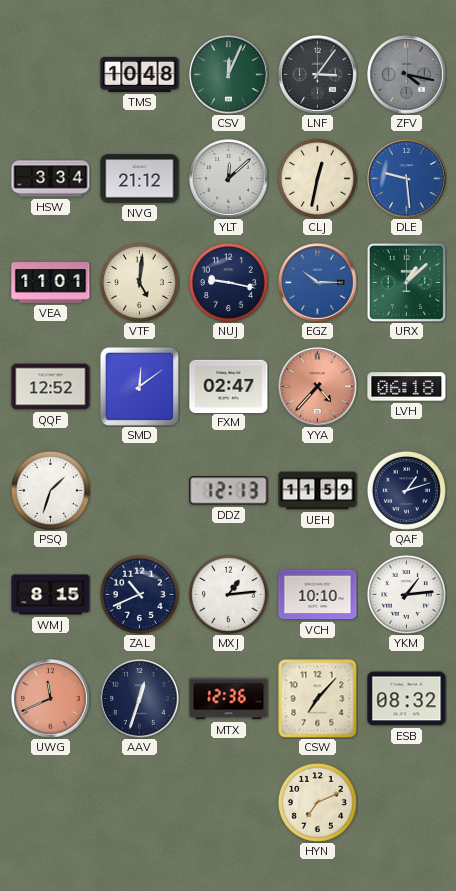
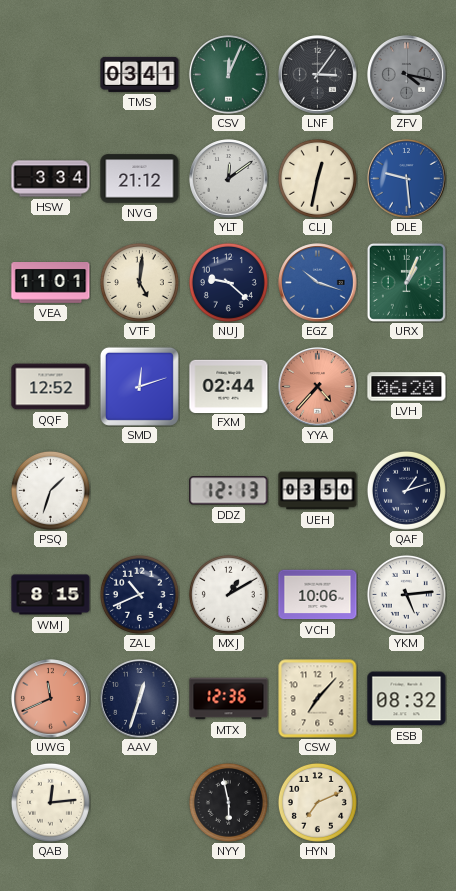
TMS: 10:48 -> 03:41
YLT: 12:08 -> 12:09
NUJ: 9:17 -> 9:22
EGZ: 10:15 -> 10:18
URX: 1:08 -> 1:04
SMD: 12:09 -> 12:12
FXM: 02:47 -> 02:44
LVH: 06:18 -> 06:20
UEH: 11:59 -> 03:50
MXJ: 1:14 -> 1:10
VCH: 10:10 -> 10:06
YKM: 1:14 -> 5:14
QAB: none -> 12:14
NYY: none -> 5:58
